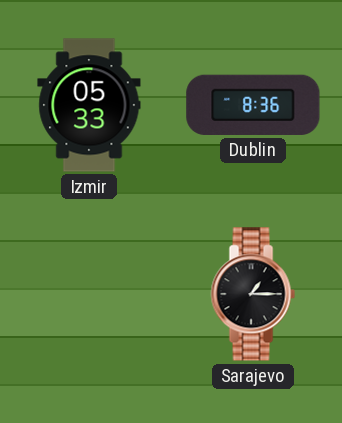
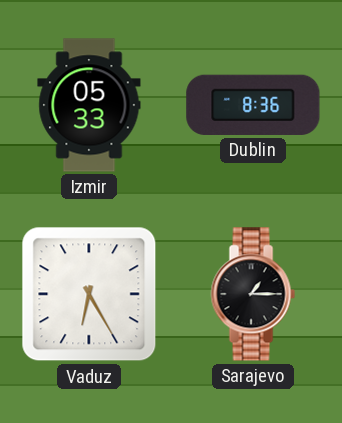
Vaduz: none -> 6:25
